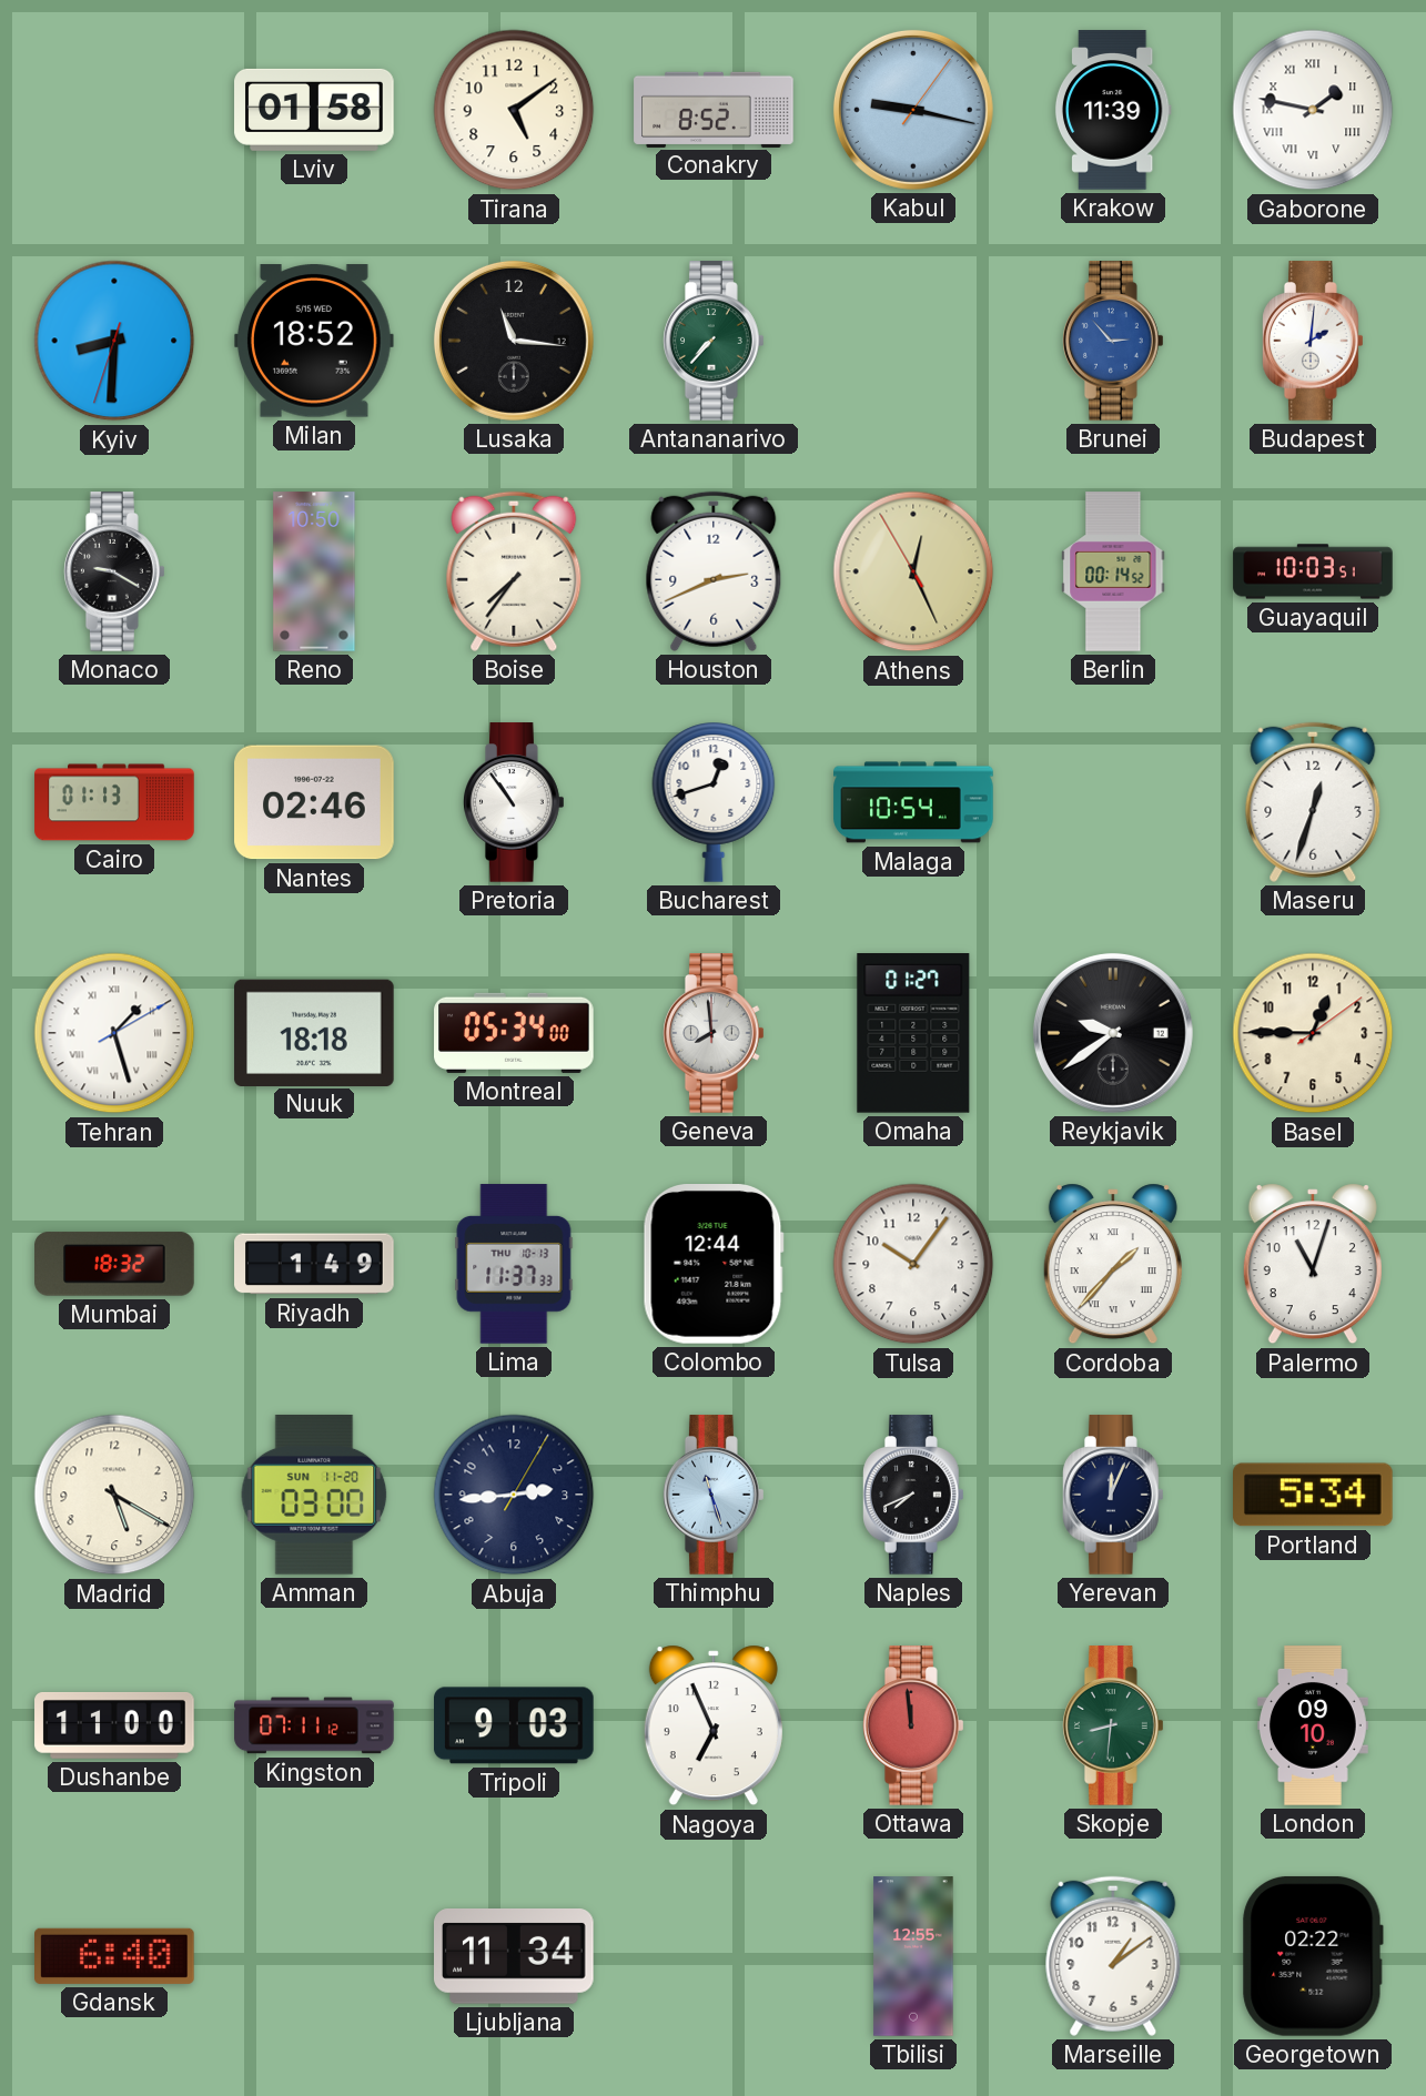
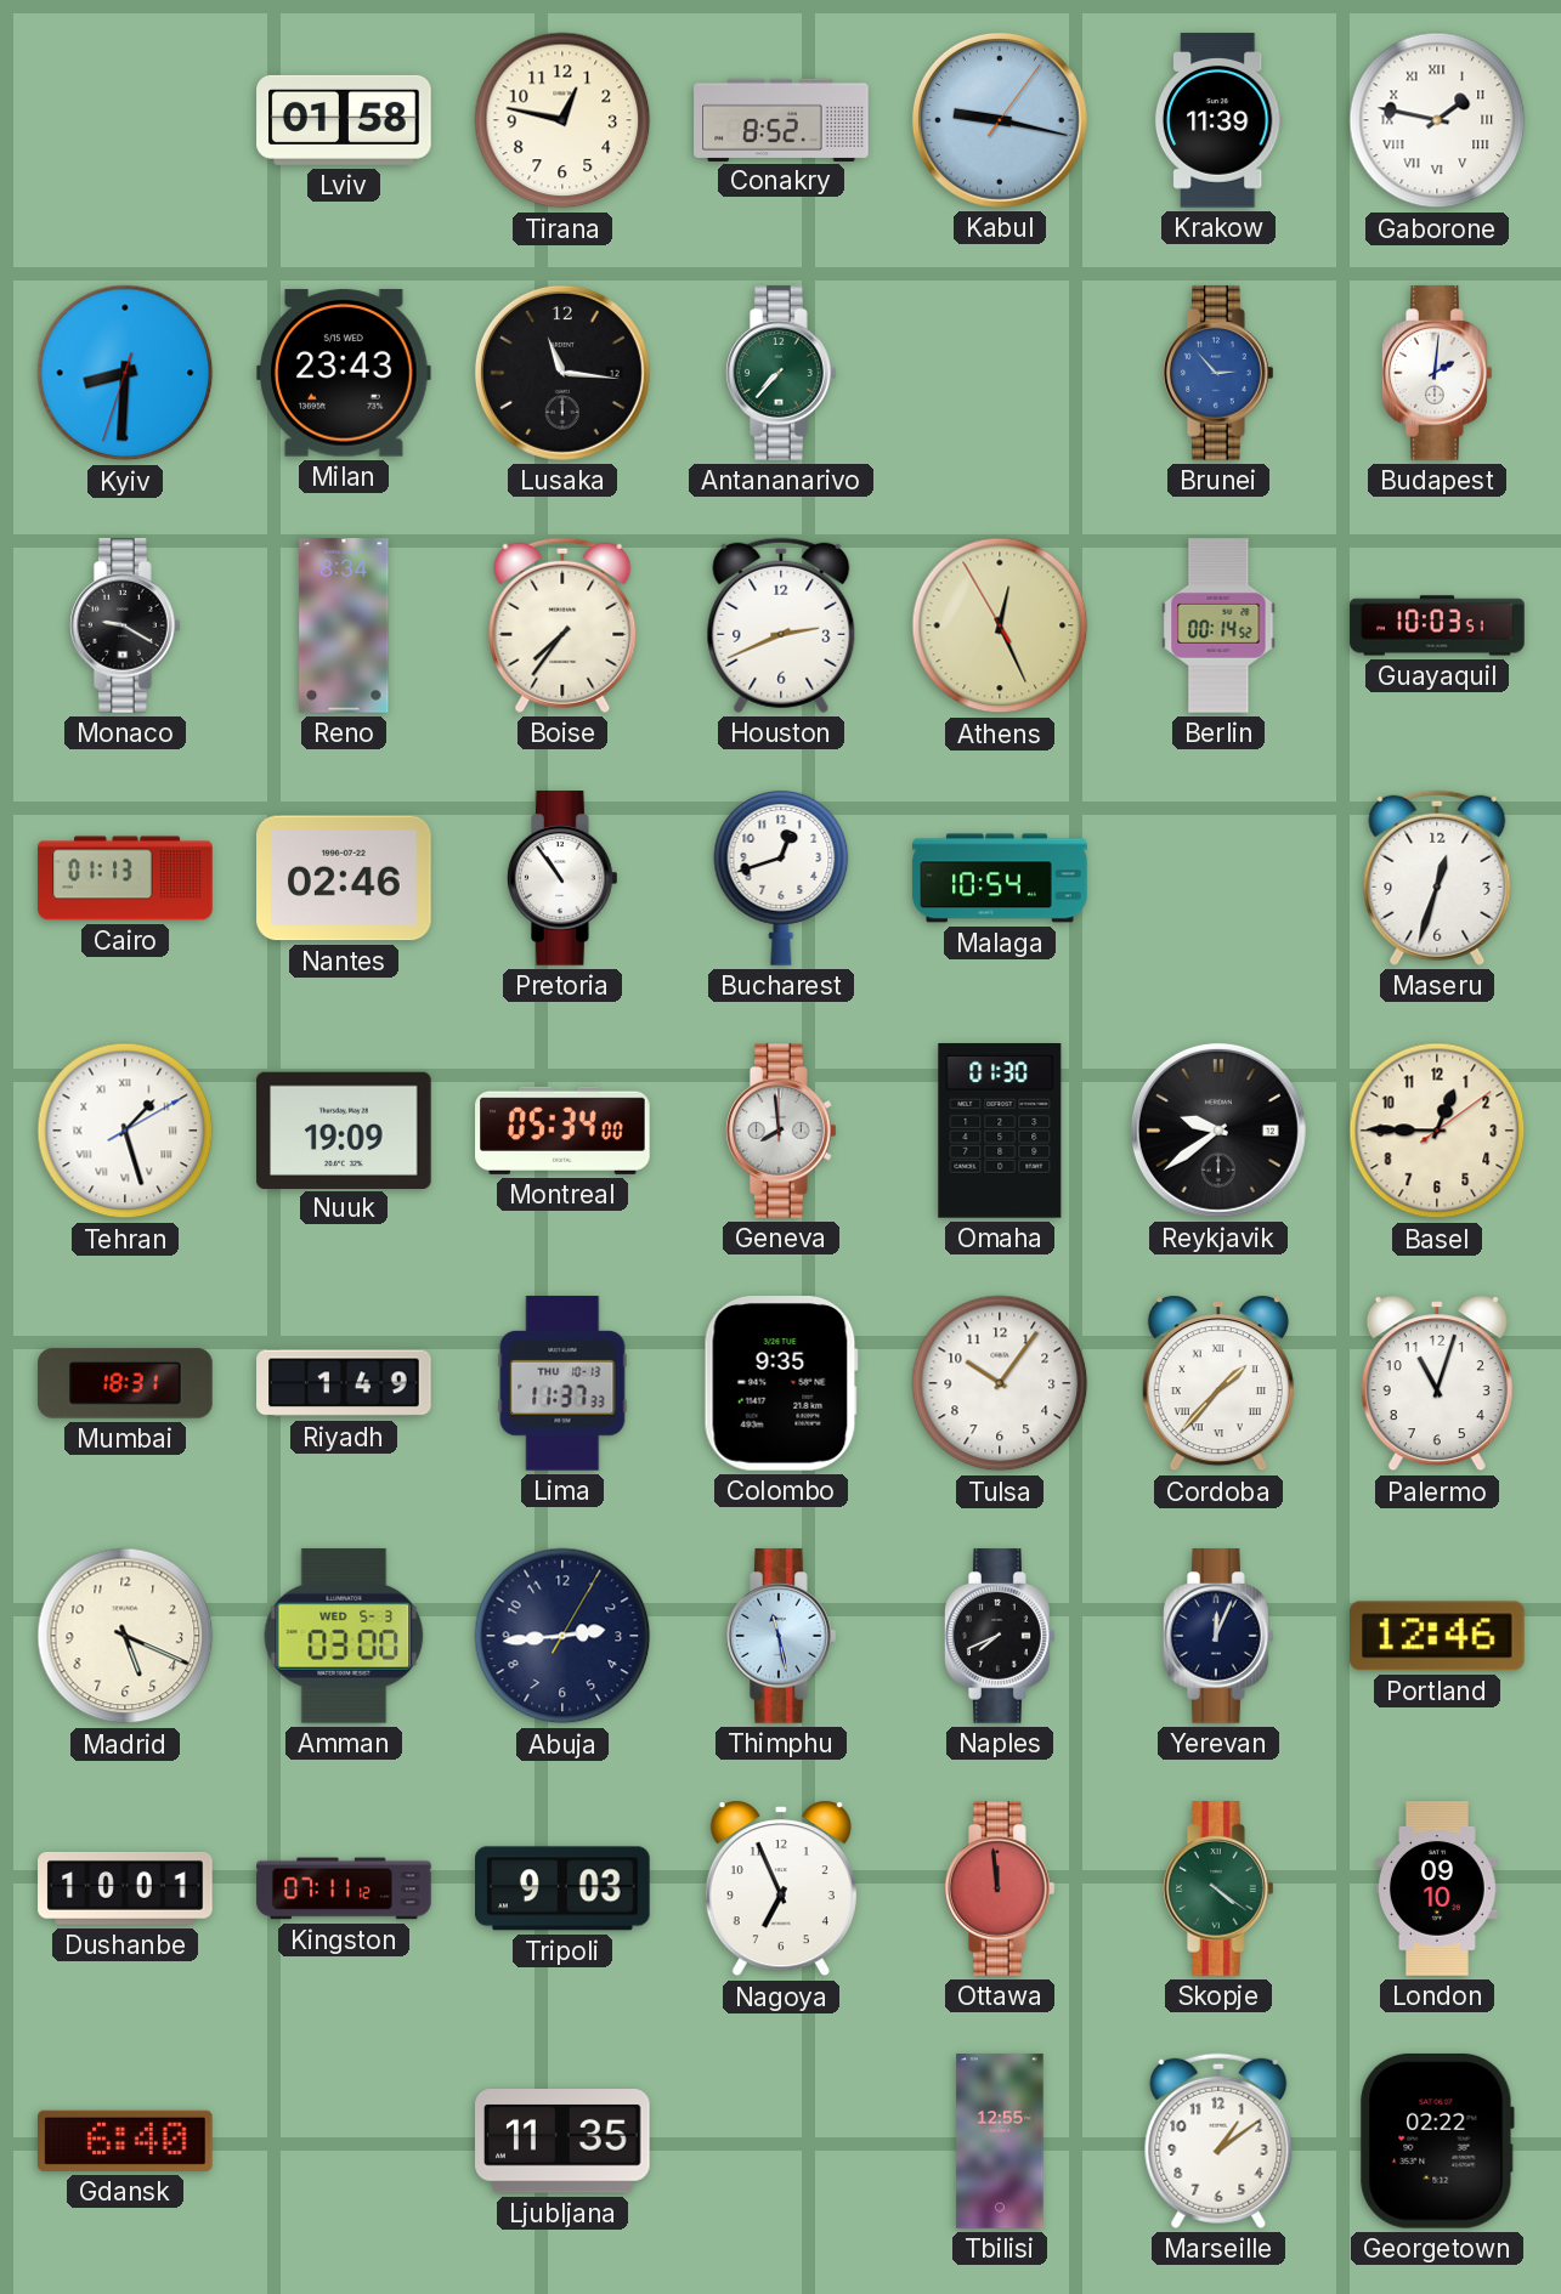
Tirana: 5:09 -> 12:47
Milan: 18:52 -> 23:43
Reno: 10:50 -> 8:34
Nuuk: 18:18 -> 19:09
Omaha: 01:27 -> 01:30
Mumbai: 18:32 -> 18:31
Colombo: 12:44 -> 9:35
Madrid: 5:20 -> 5:19
Amman date: SUN 11-20 -> WED 5-3
Thimphu: 11:27 -> 11:28
Portland: 5:34 -> 12:46
Dushanbe: 11:00 -> 10:01
Skopje: 8:31 -> 4:21
Ljubljana: 11:34 -> 11:35
